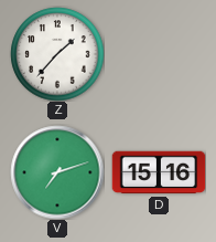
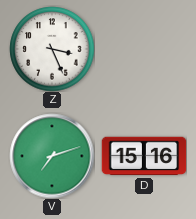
Z: 1:37 -> 3:26
